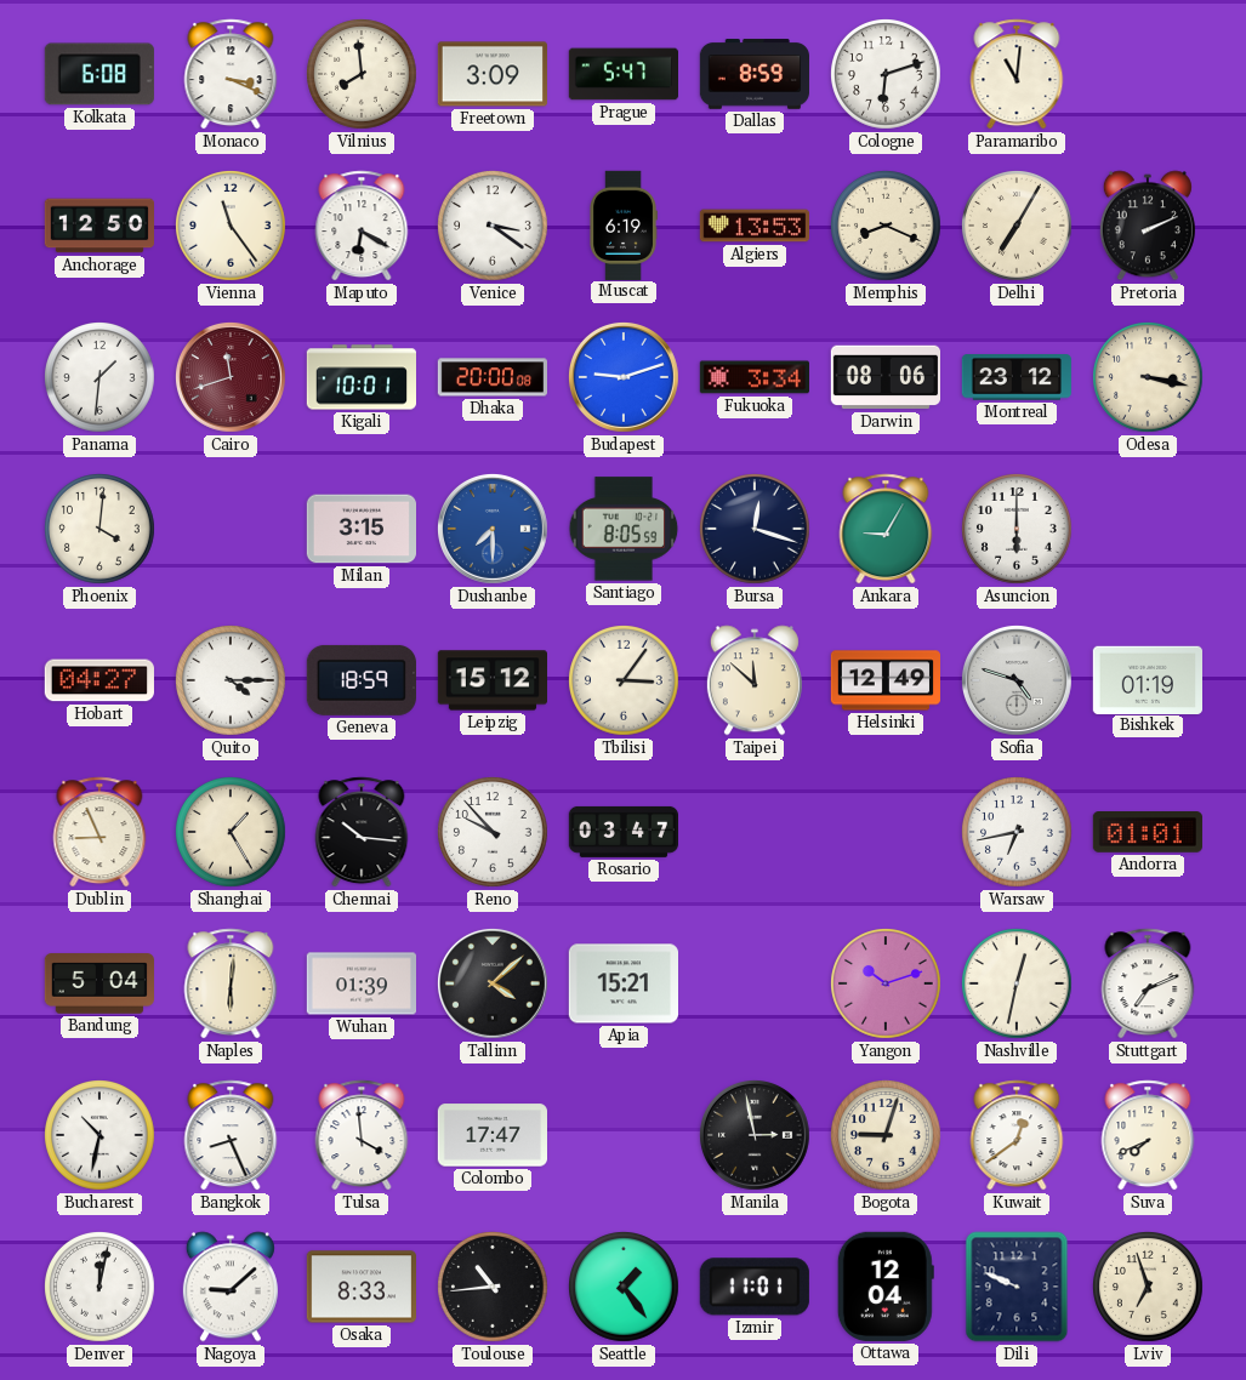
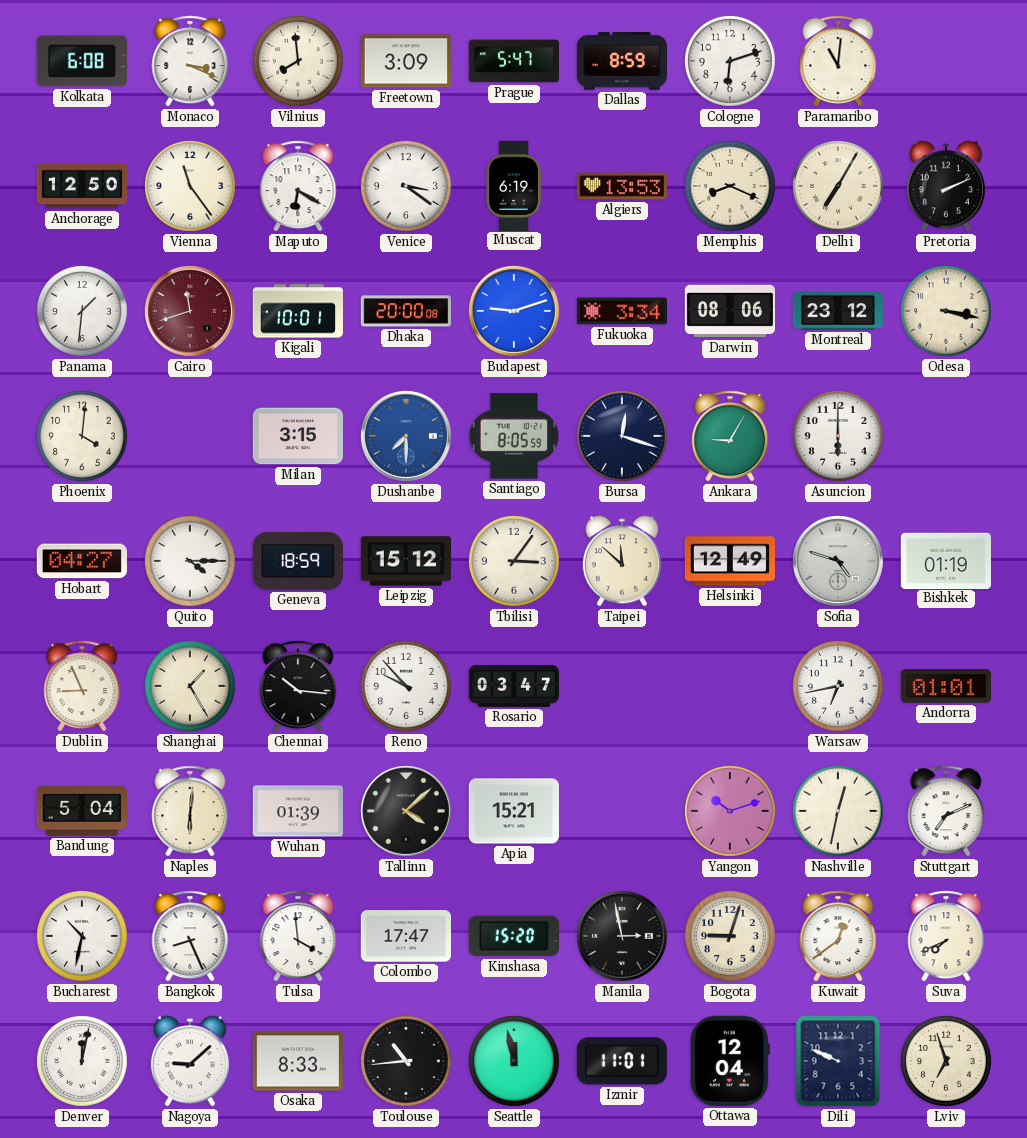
Kinshasa: none -> 15:20
Seattle: 1:24 -> 11:58
